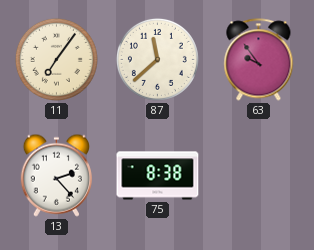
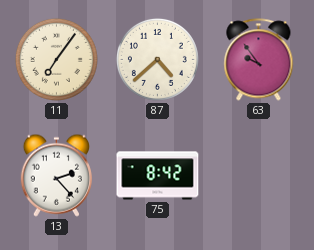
87: 11:38 -> 4:38
75: 8:38 -> 8:42
